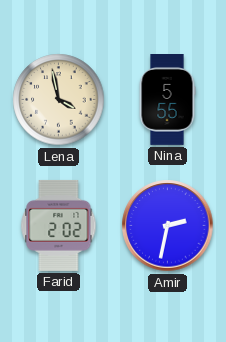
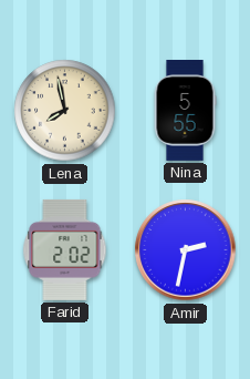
Lena: 3:58 -> 7:58
